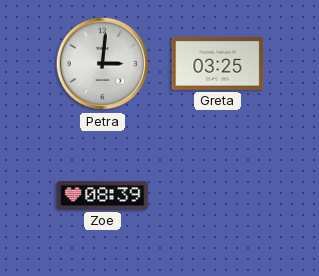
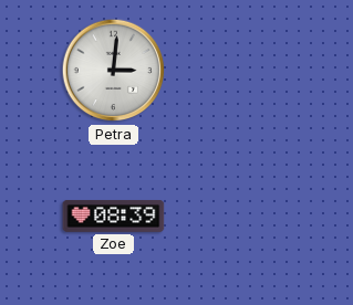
Greta: 03:25 -> none
